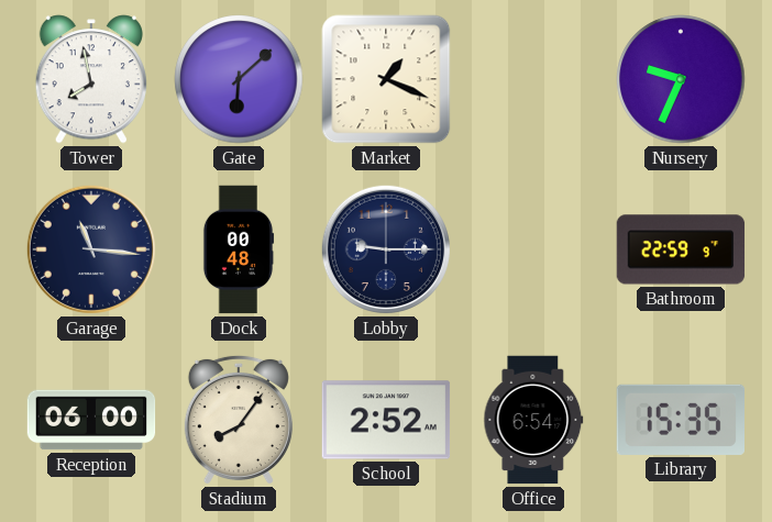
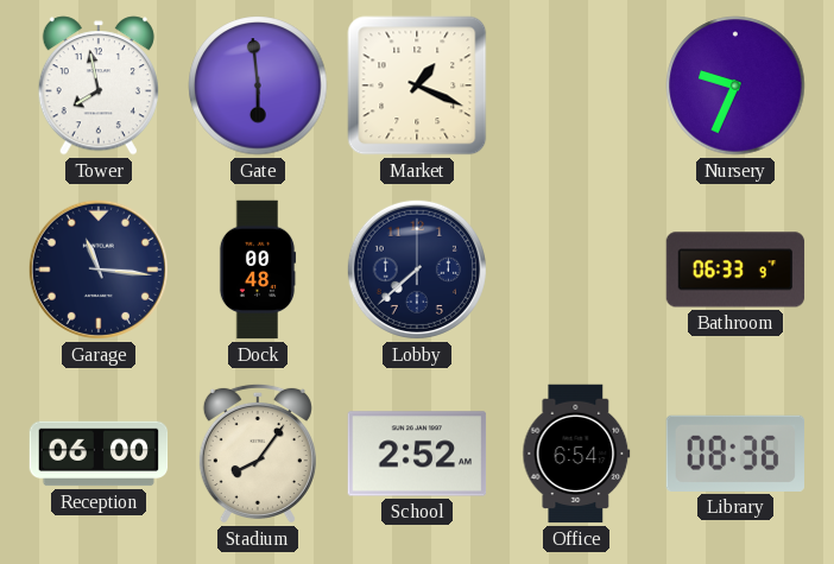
Gate: 6:08 -> 5:59
Lobby: 9:15 -> 7:38
Bathroom: 22:59 -> 06:33
Library: 15:35 -> 08:36
